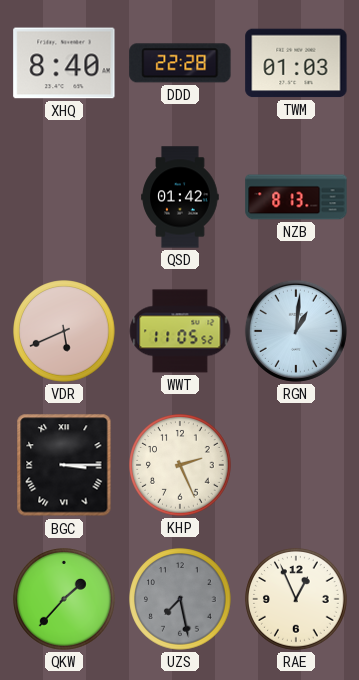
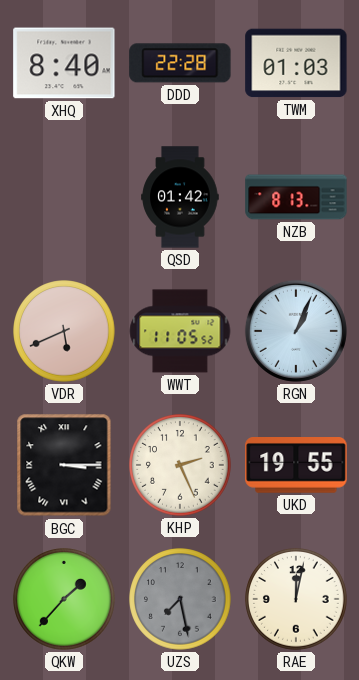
RGN: 1:01 -> 1:04
UKD: none -> 19:55
RAE: 12:56 -> 12:02
